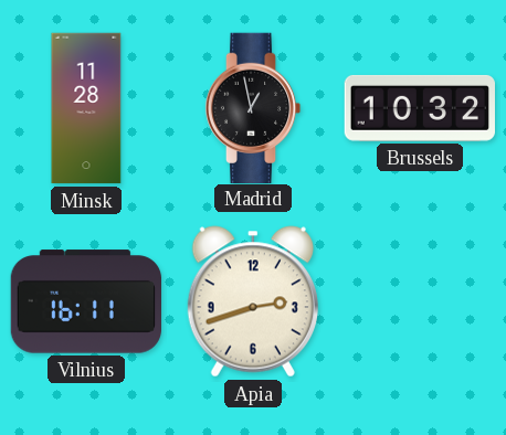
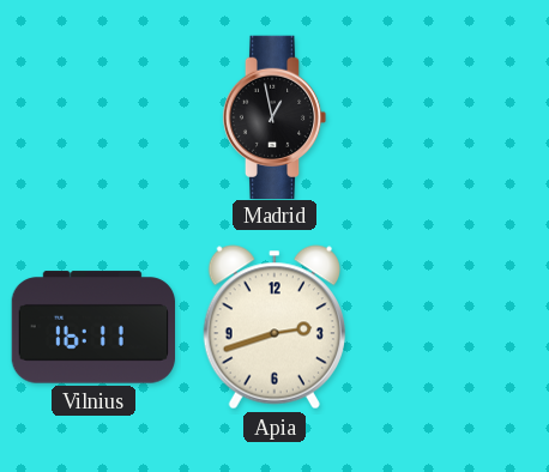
Minsk: 11:28 -> none
Brussels: 10:32 -> none
